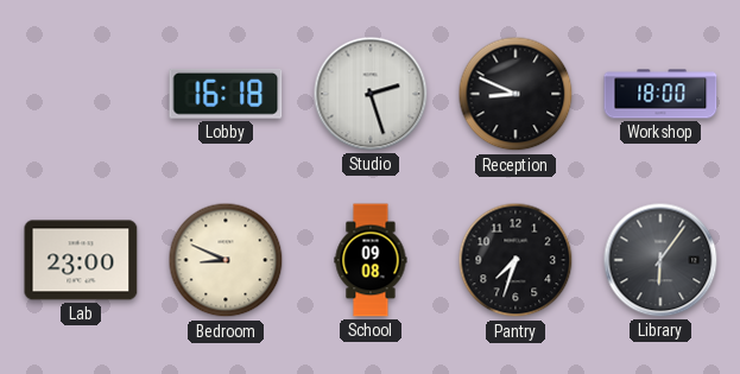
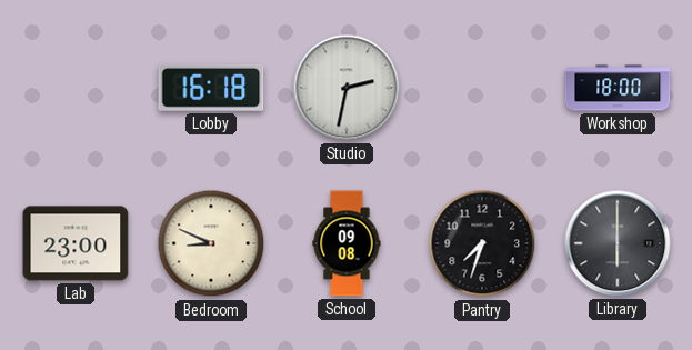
Studio: 2:27 -> 2:32
Reception: 8:49 -> none
Library: 6:06 -> 6:00
